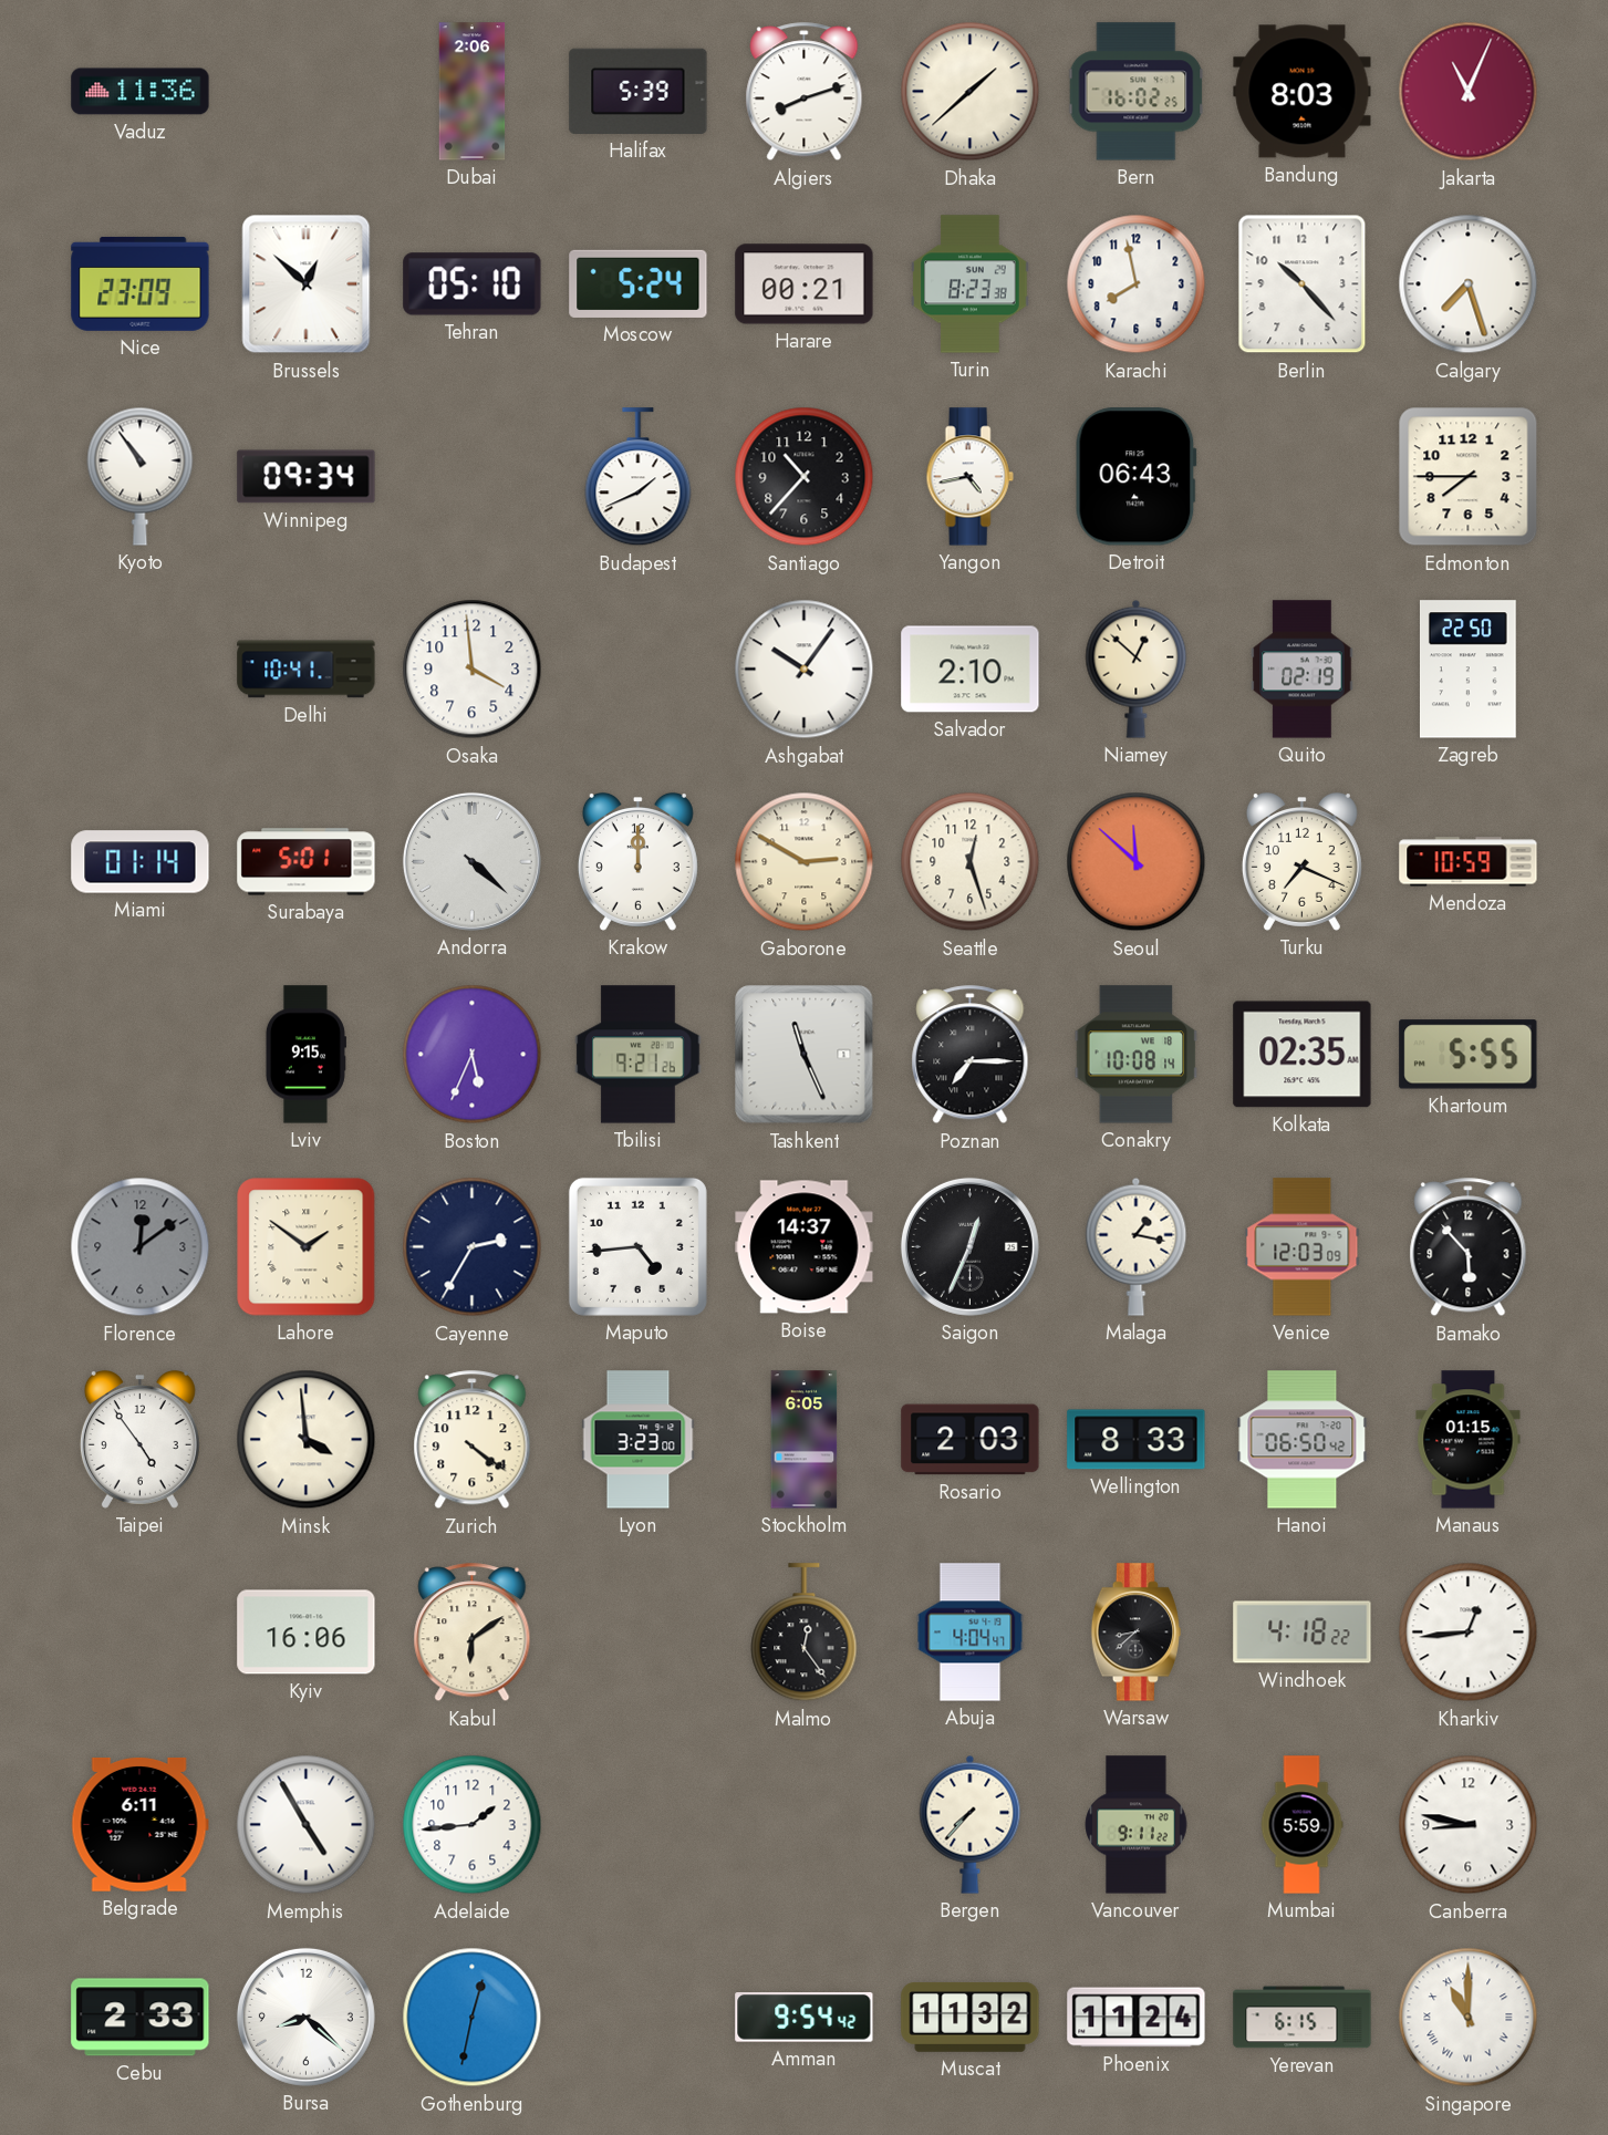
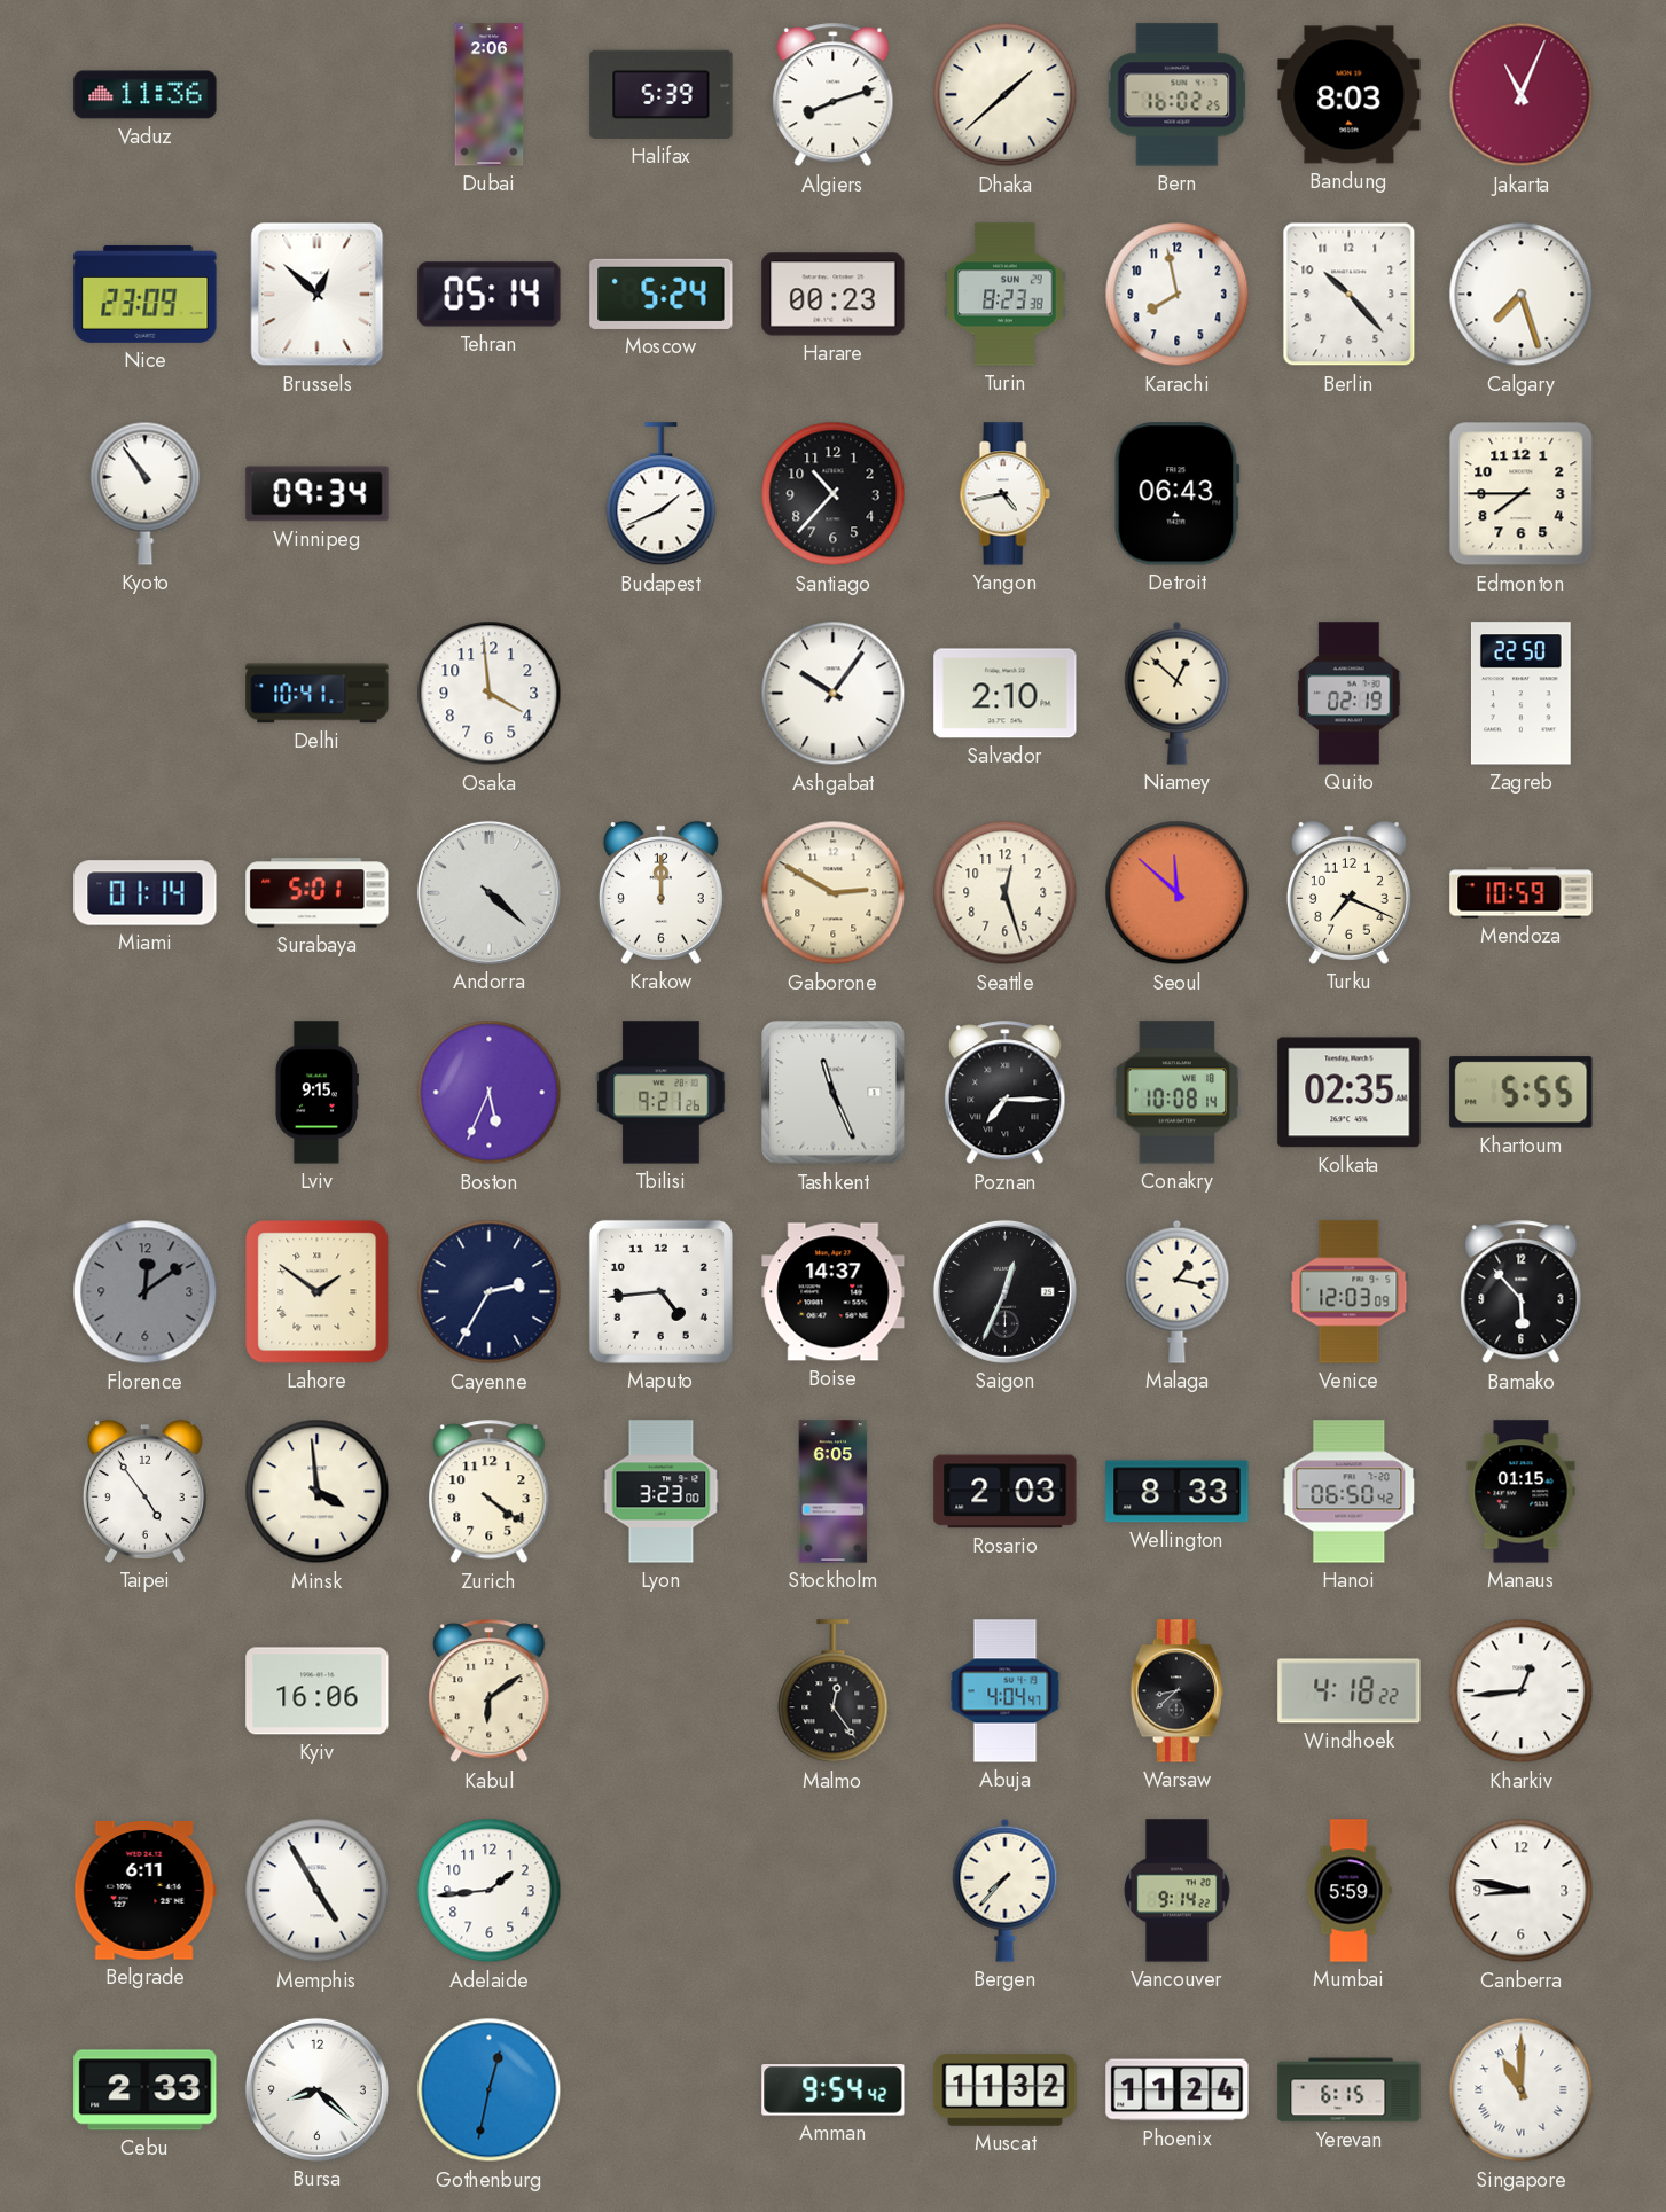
Tehran: 05:10 -> 05:14
Harare: 00:21 -> 00:23
Vancouver: 9:11 -> 9:14
